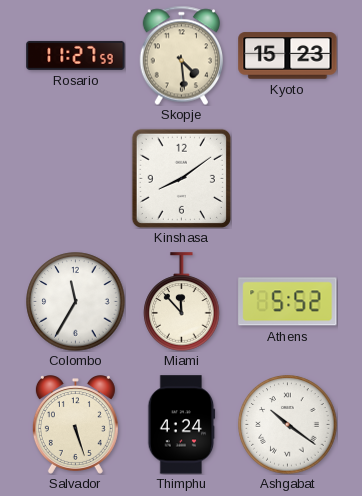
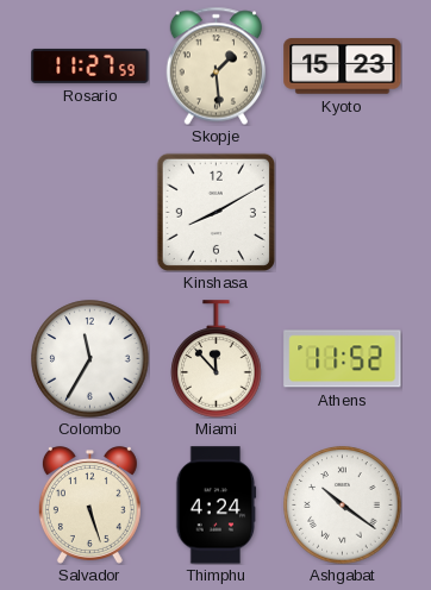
Skopje: 4:29 -> 1:29
Kinshasa: 8:09 -> 8:10
Athens: 5:52 -> 11:52
